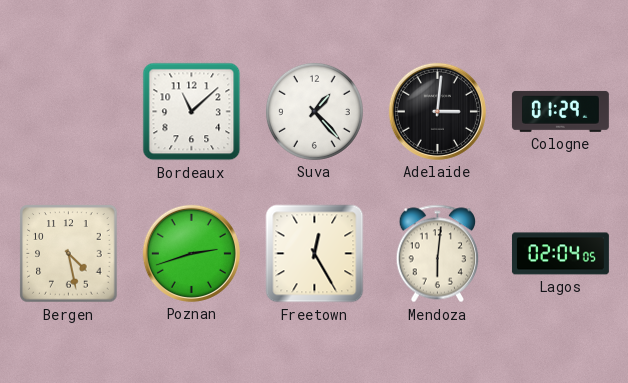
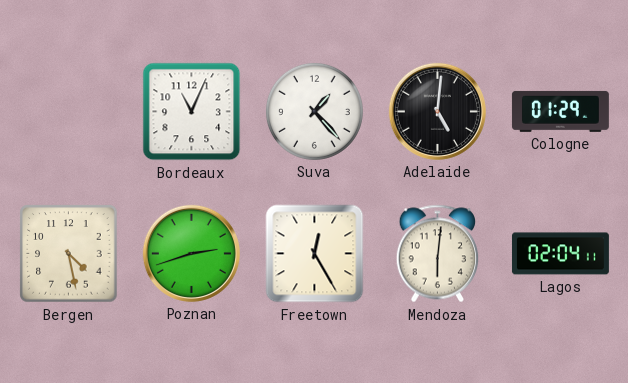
Bordeaux: 11:08 -> 11:04
Adelaide: 3:01 -> 5:01
Lagos: 02:04:05 -> 02:04:11
